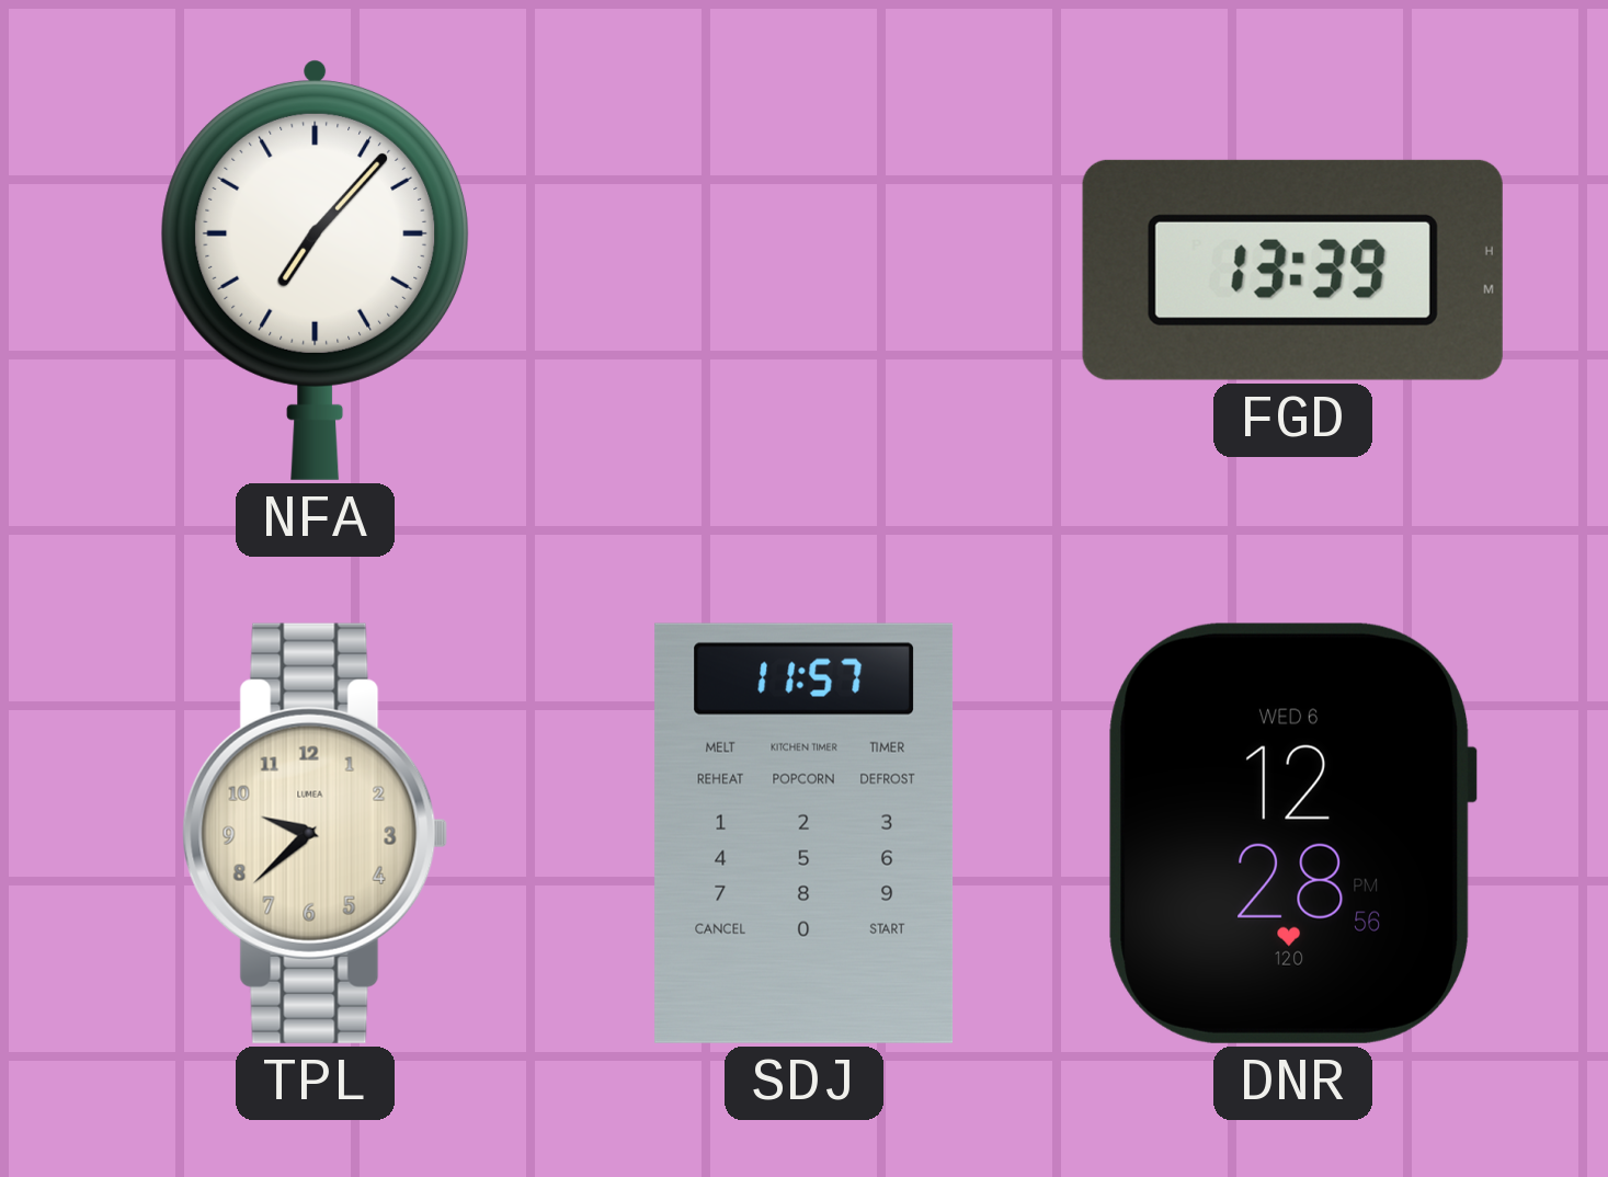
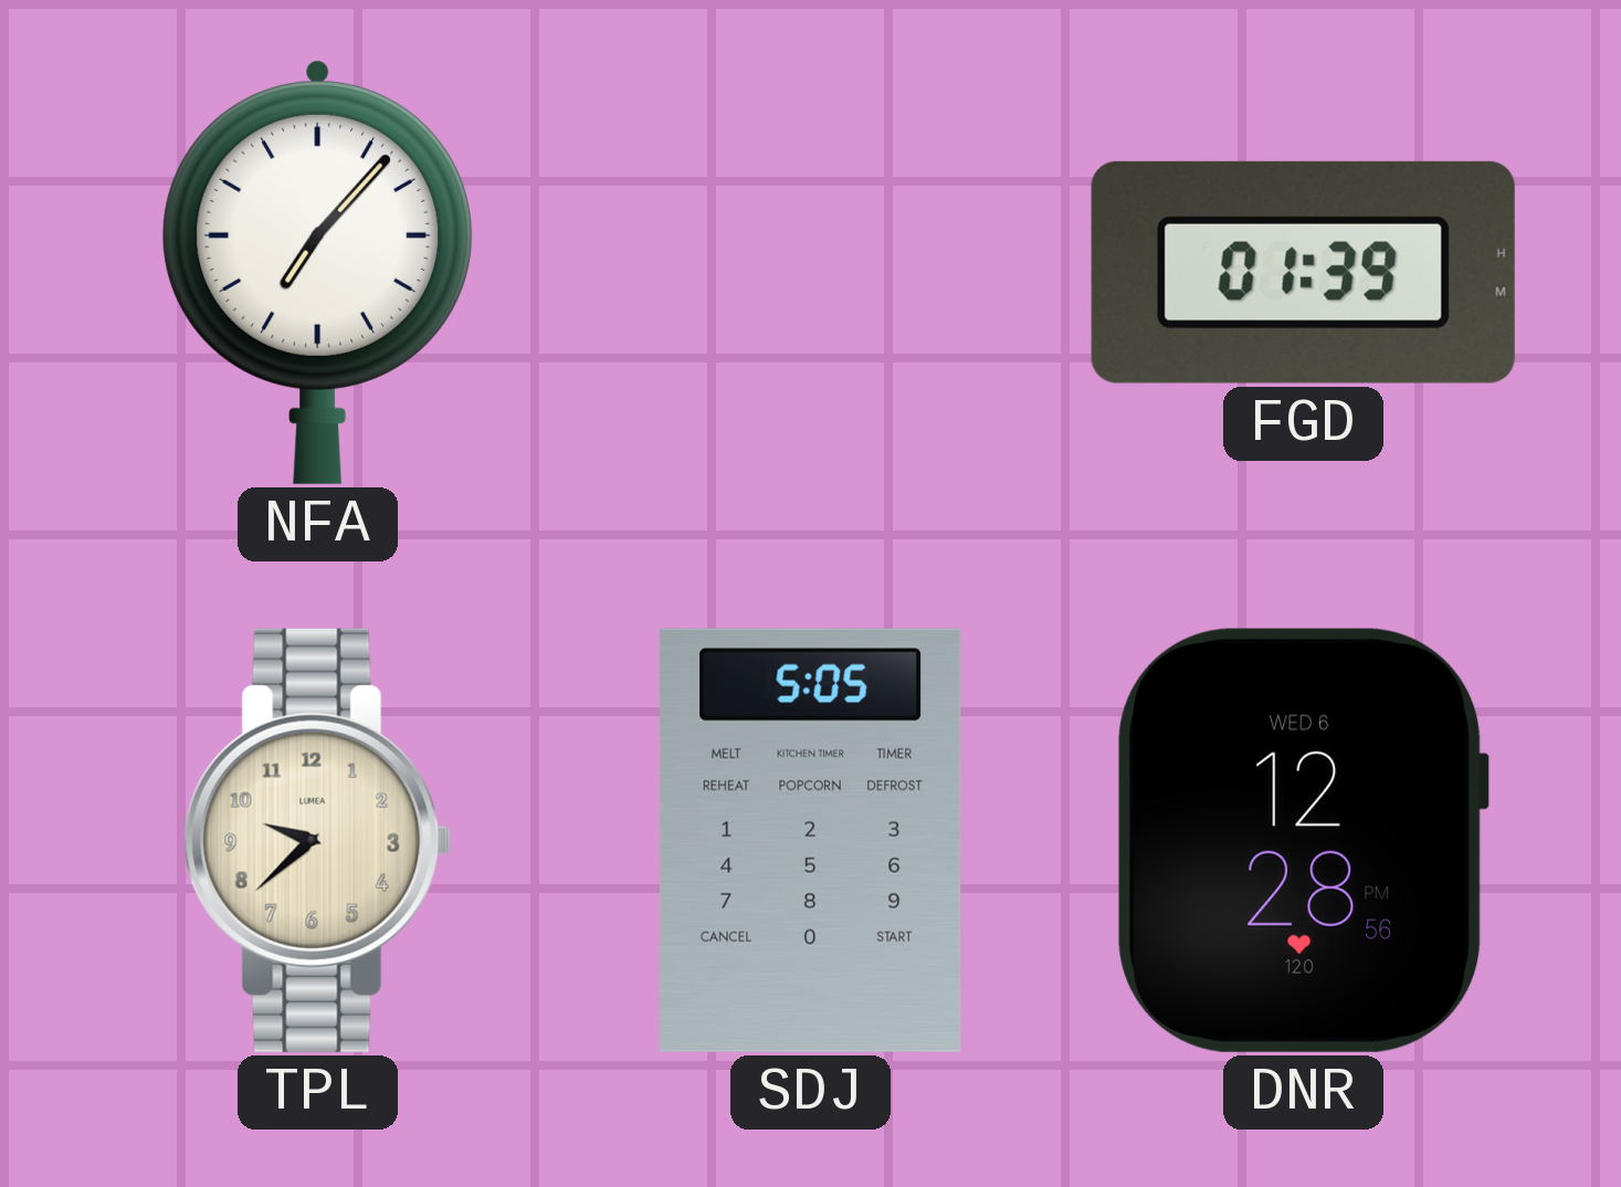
FGD: 13:39 -> 01:39
SDJ: 11:57 -> 5:05
